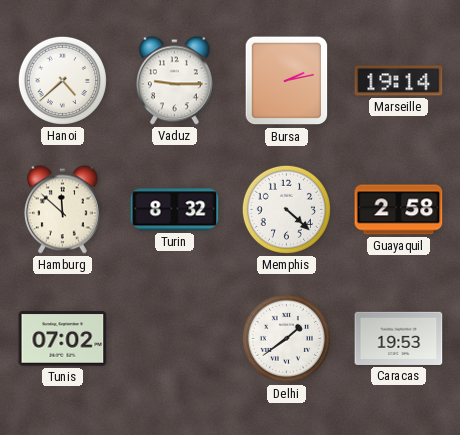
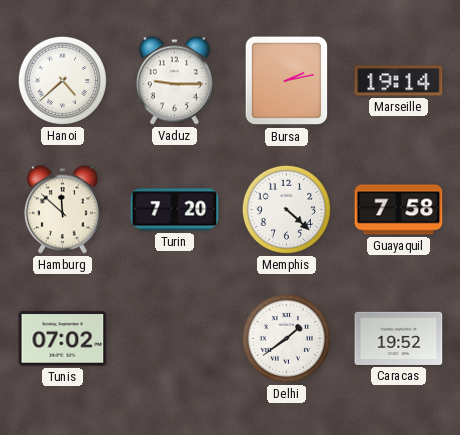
Turin: 8:32 -> 7:20
Guayaquil: 2:58 -> 7:58
Caracas: 19:53 -> 19:52
